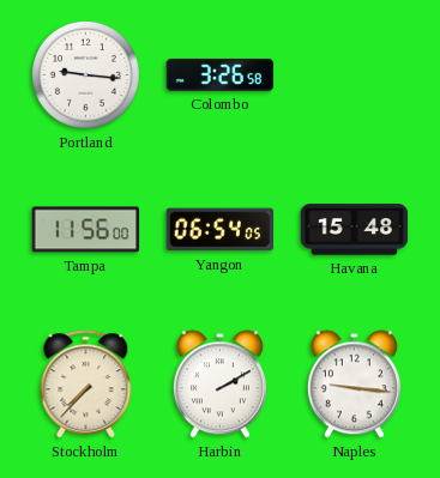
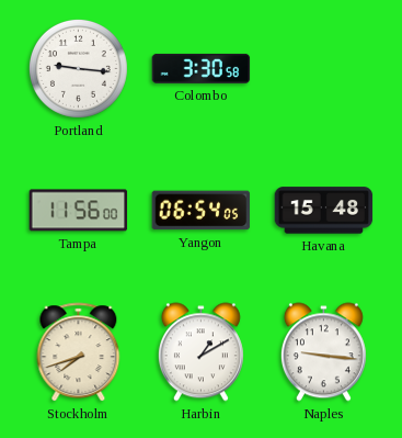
Colombo: 3:26 -> 3:30
Stockholm: 7:37 -> 7:42
Harbin: 2:10 -> 1:10
